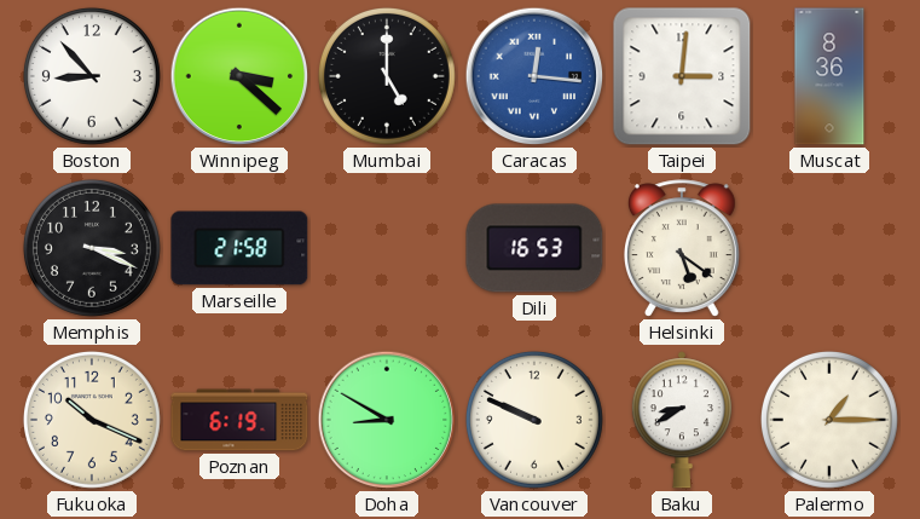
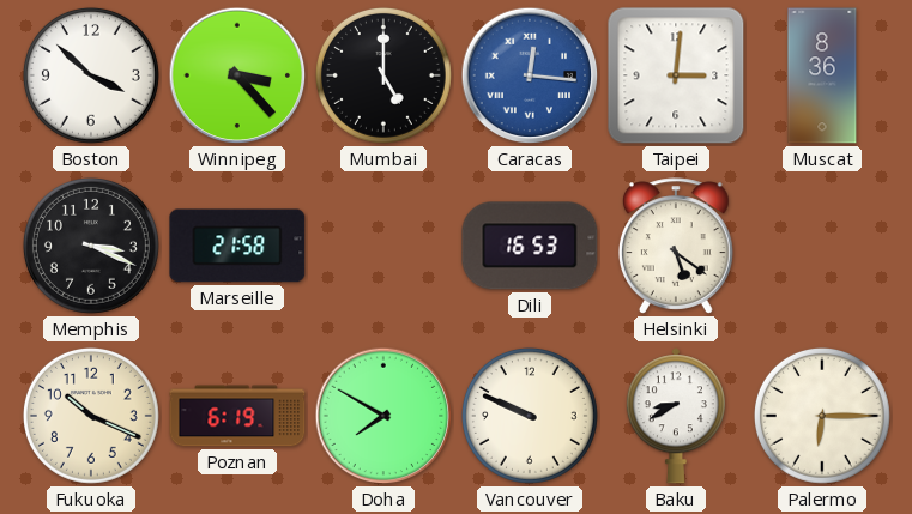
Boston: 8:53 -> 3:52
Winnipeg: 3:22 -> 3:23
Doha: 8:50 -> 7:50
Palermo: 1:15 -> 6:15
